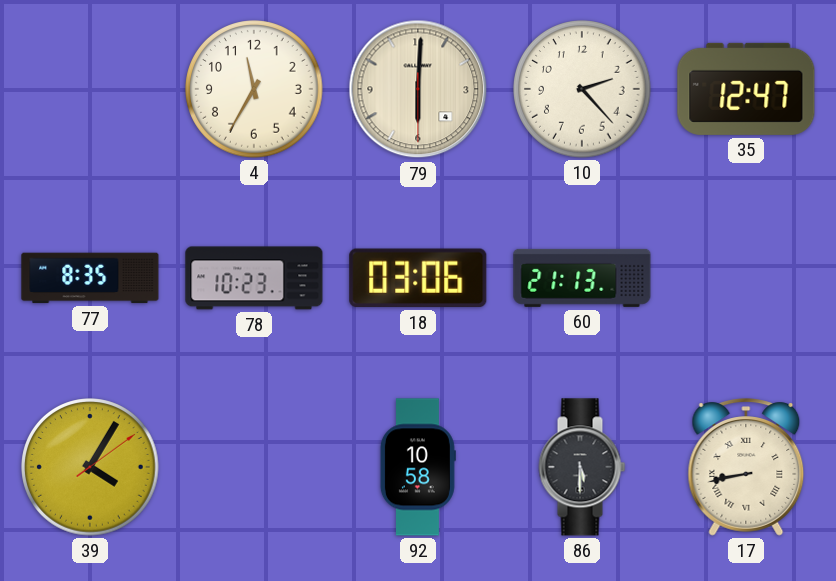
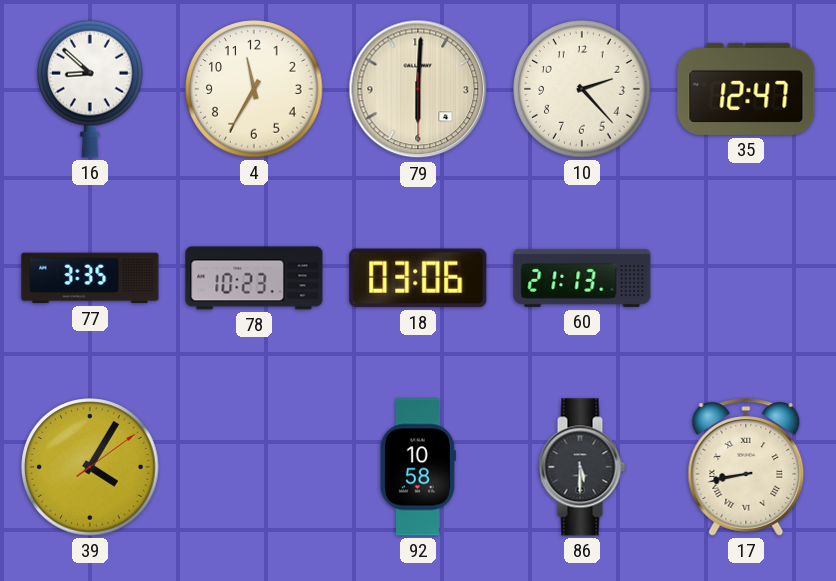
16: none -> 8:52
77: 8:35 -> 3:35
